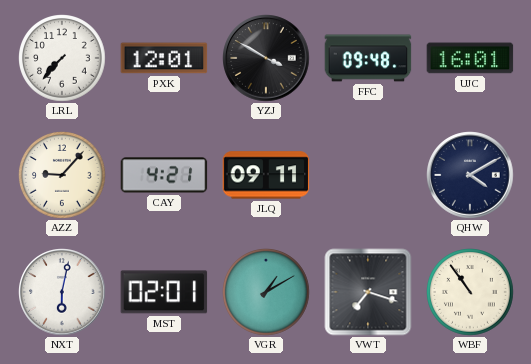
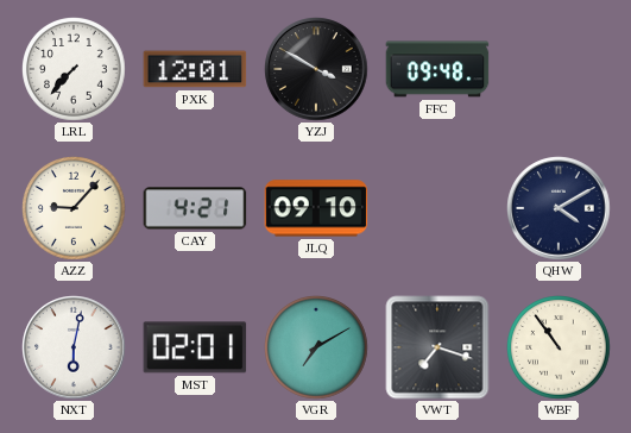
UJC: 16:01 -> none
JLQ: 09:11 -> 09:10
VGR: 1:10 -> 7:10
